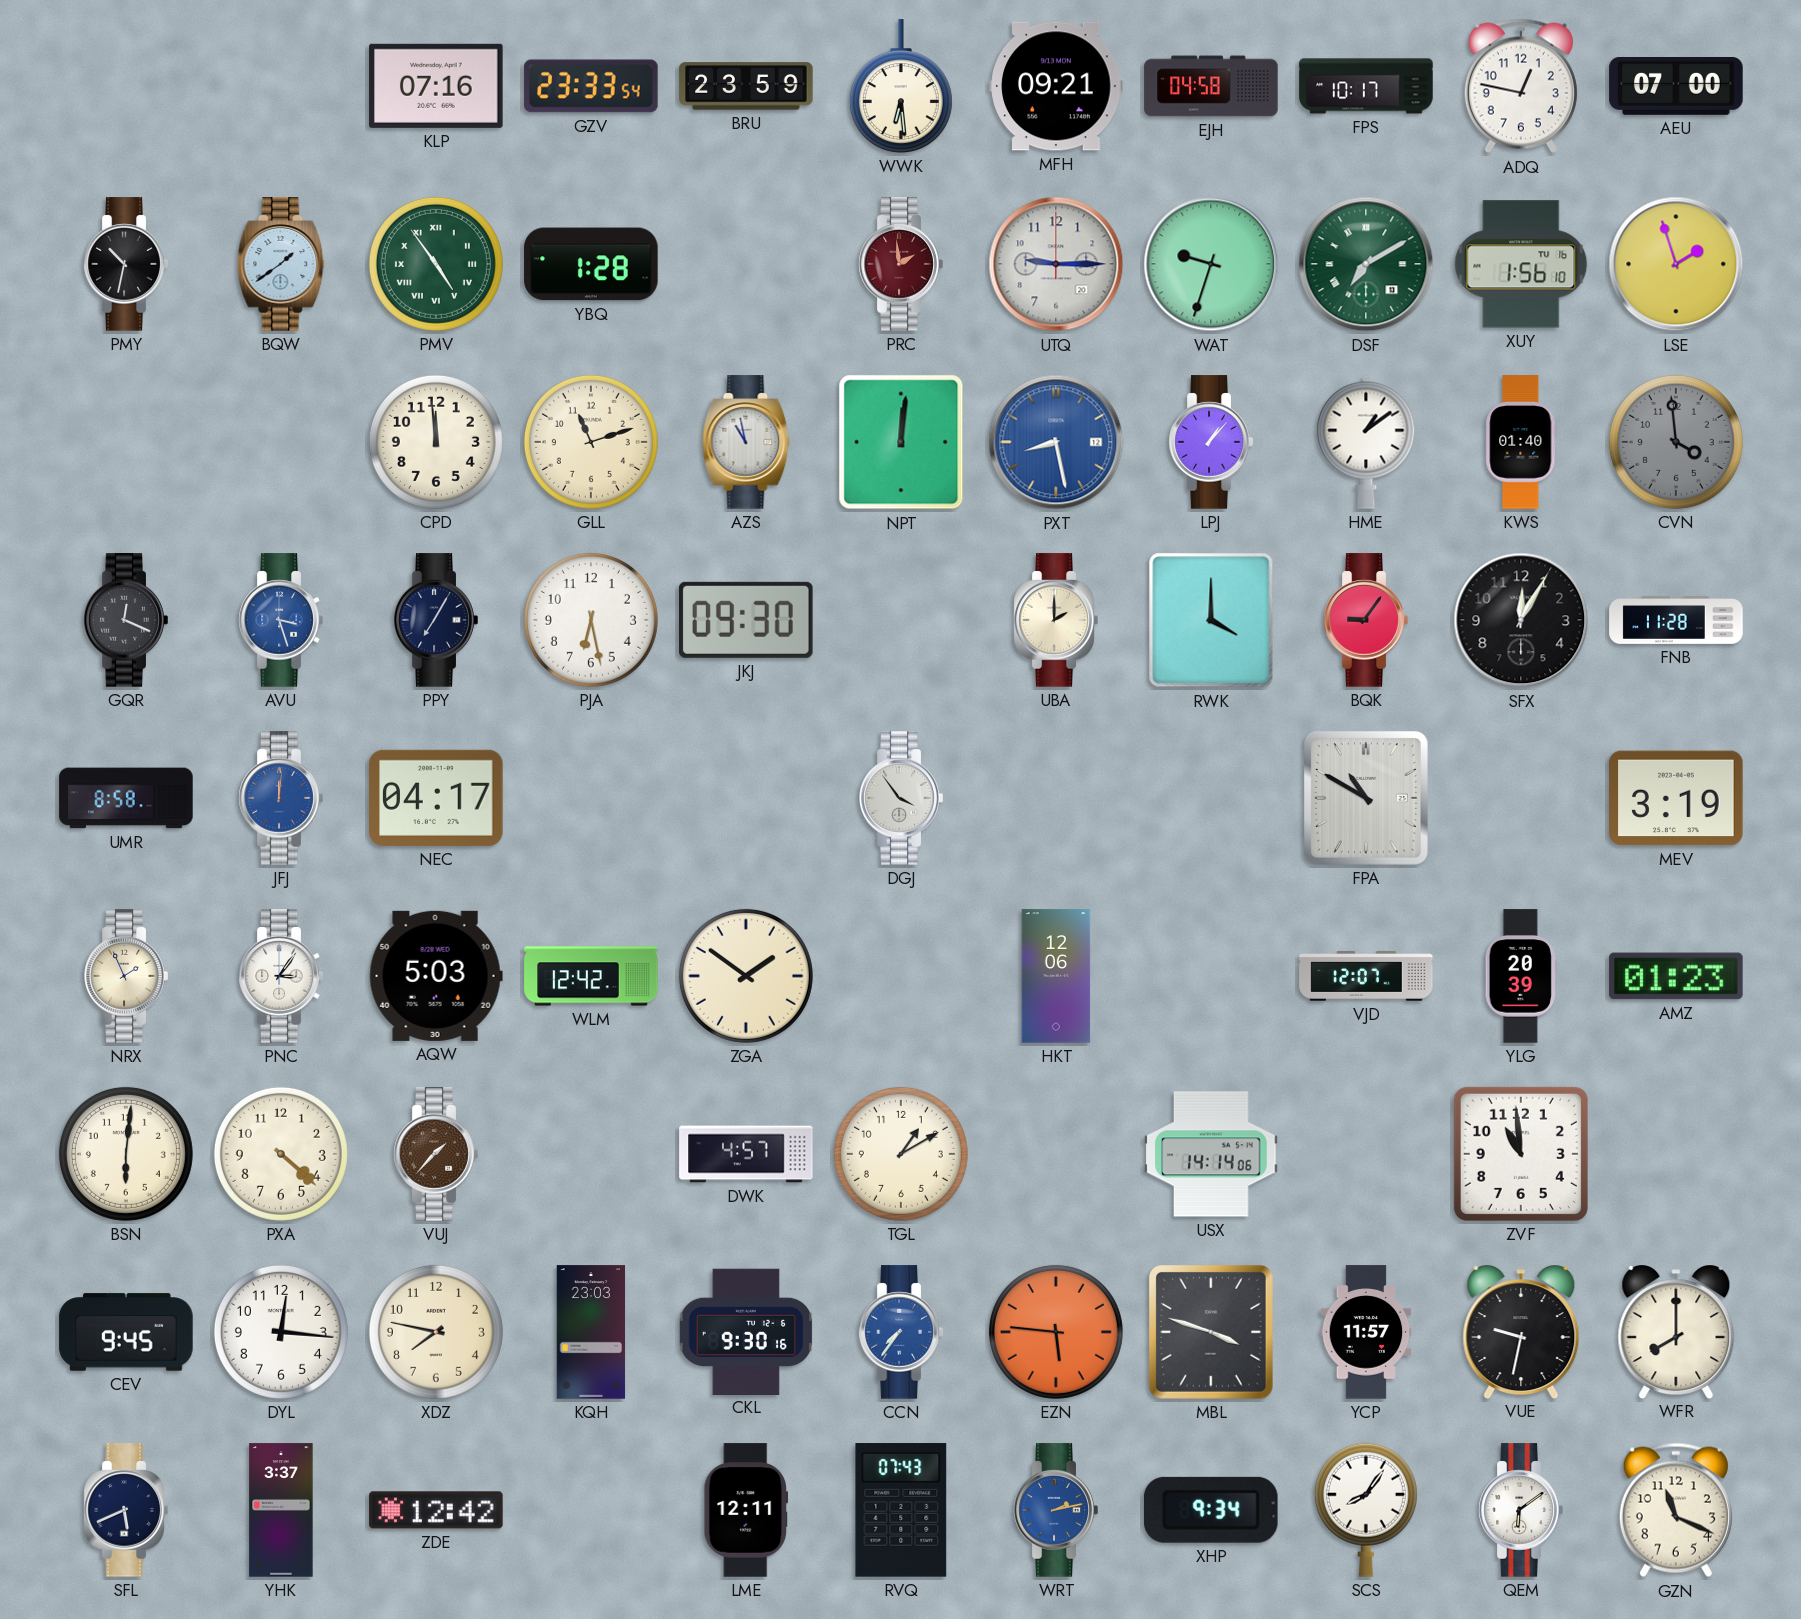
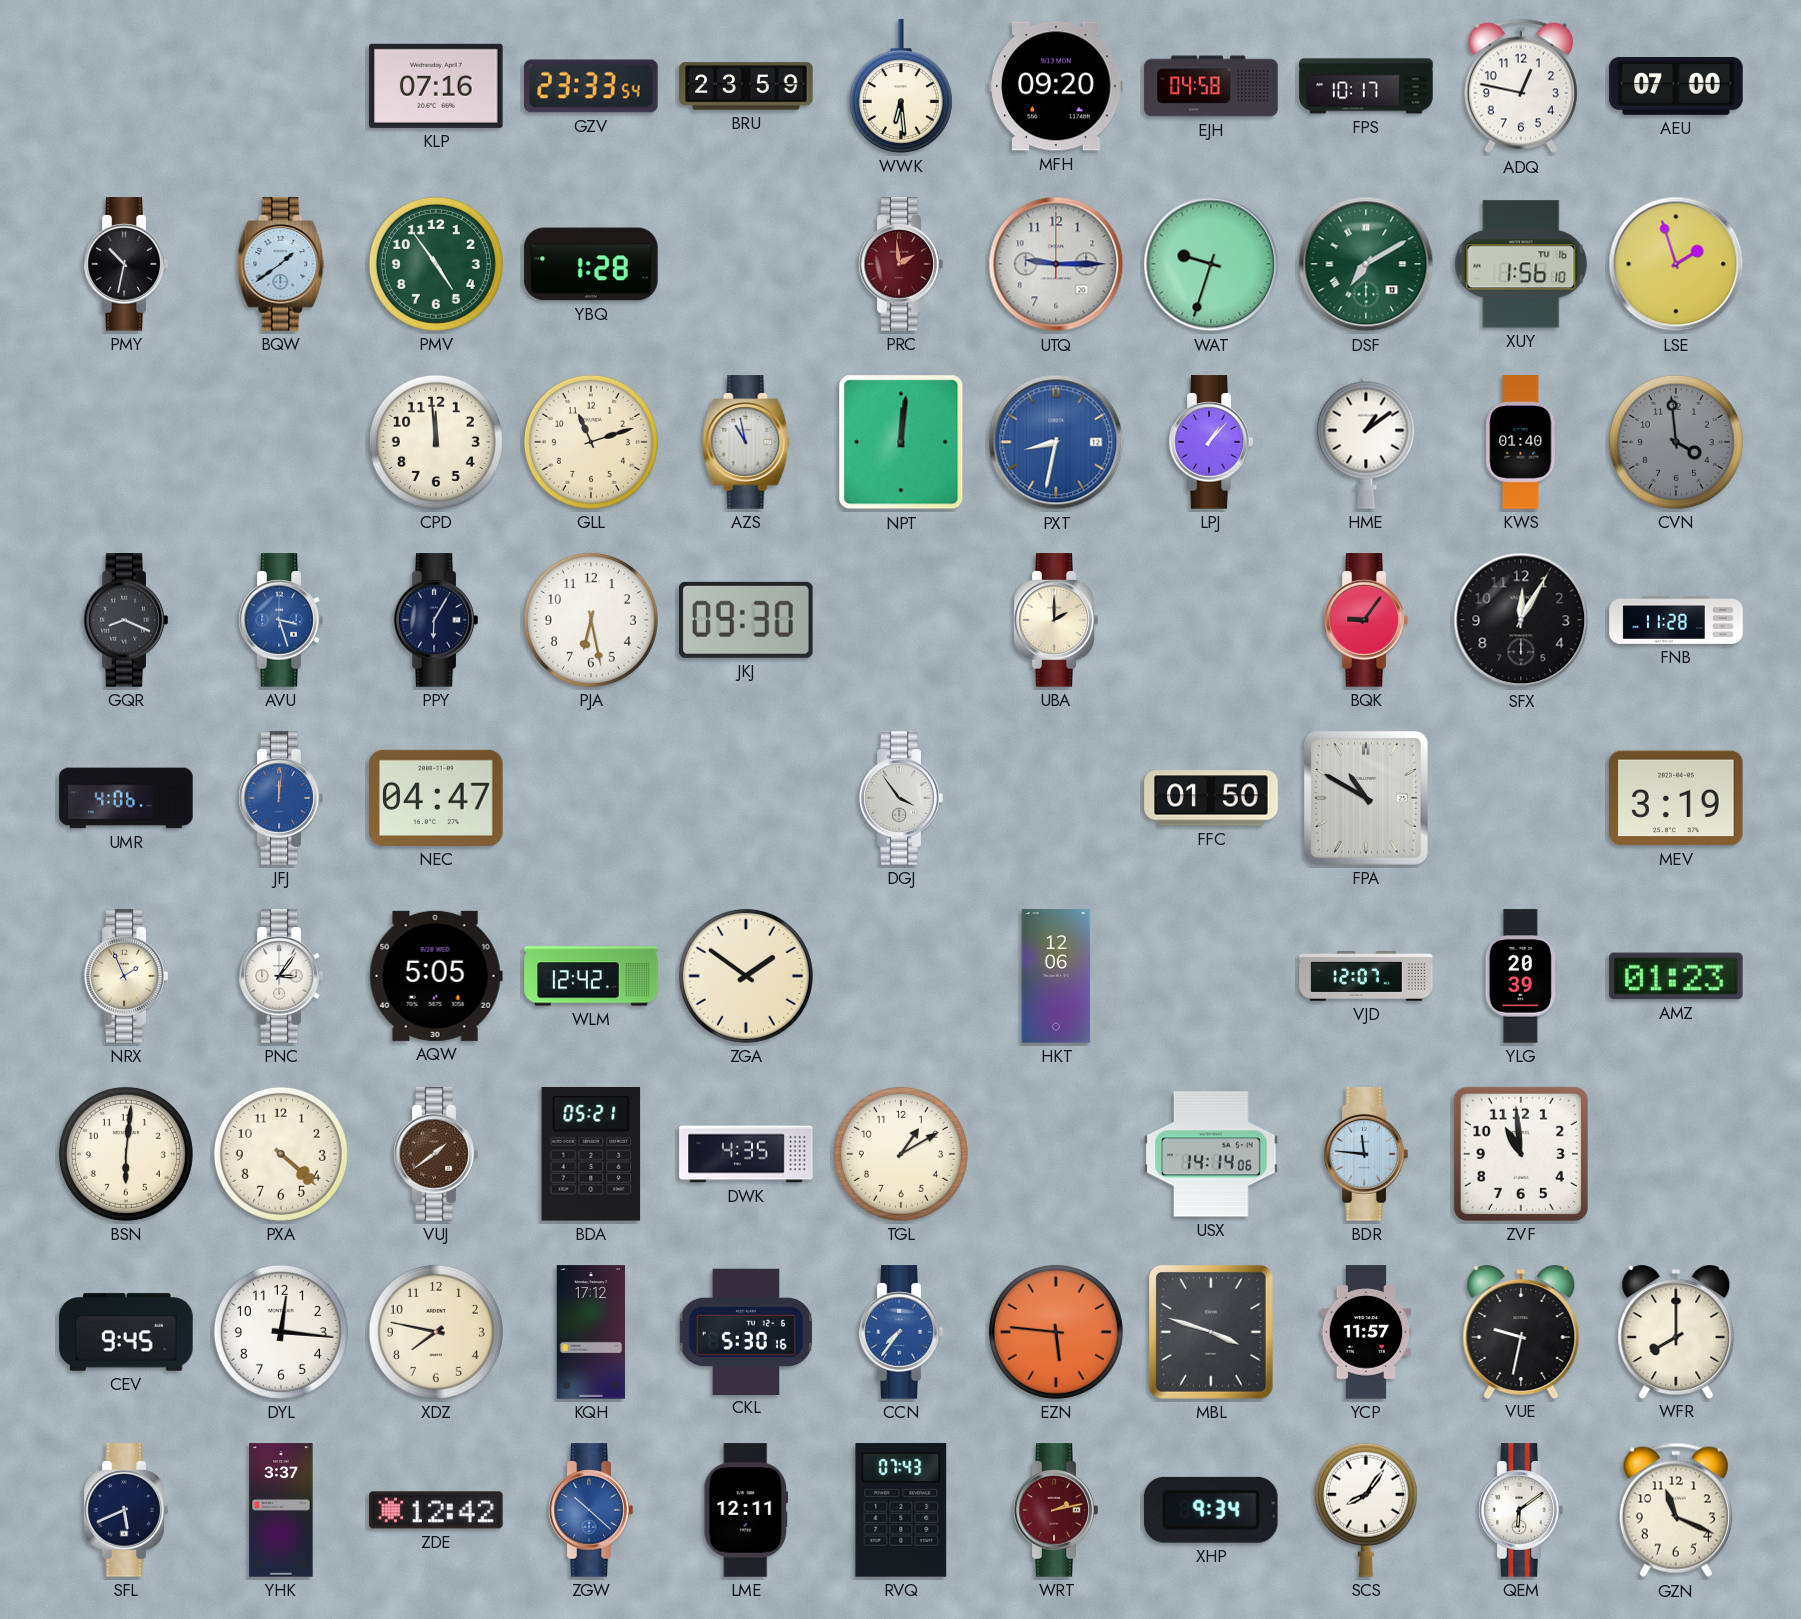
MFH: 09:21 -> 09:20
PMV numerals: Roman -> Arabic
PXT: 8:28 -> 8:32
GQR: 12:19 -> 8:19
PPY: 7:05 -> 6:05
RWK: 4:00 -> none
UMR: 8:58 -> 4:06
NEC: 04:17 -> 04:47
FFC: none -> 01:50
AQW: 5:03 -> 5:05
VUJ: 1:37 -> 1:39
BDA: none -> 05:21
DWK: 4:57 -> 4:35
BDR: none -> 11:46
KQH: 23:03 -> 17:12
CKL: 9:30 -> 5:30
ZGW: none -> 10:22
WRT dial: blue -> burgundy
